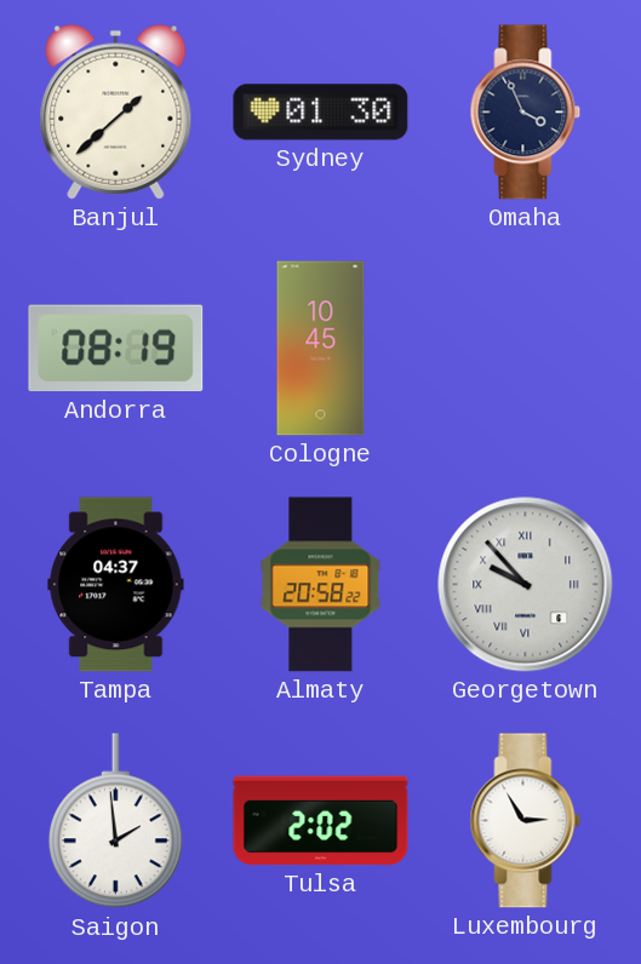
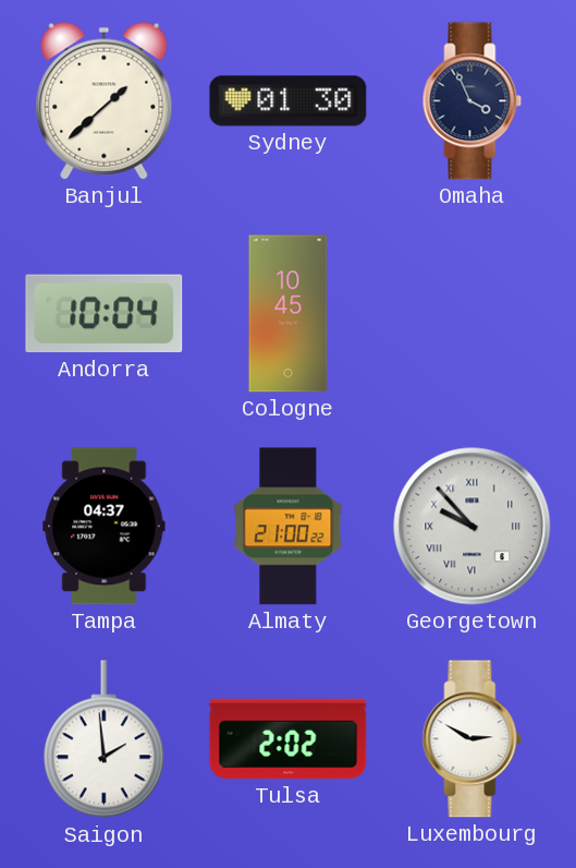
Andorra: 08:19 -> 10:04
Almaty: 20:58 -> 21:00
Luxembourg: 2:55 -> 2:50
